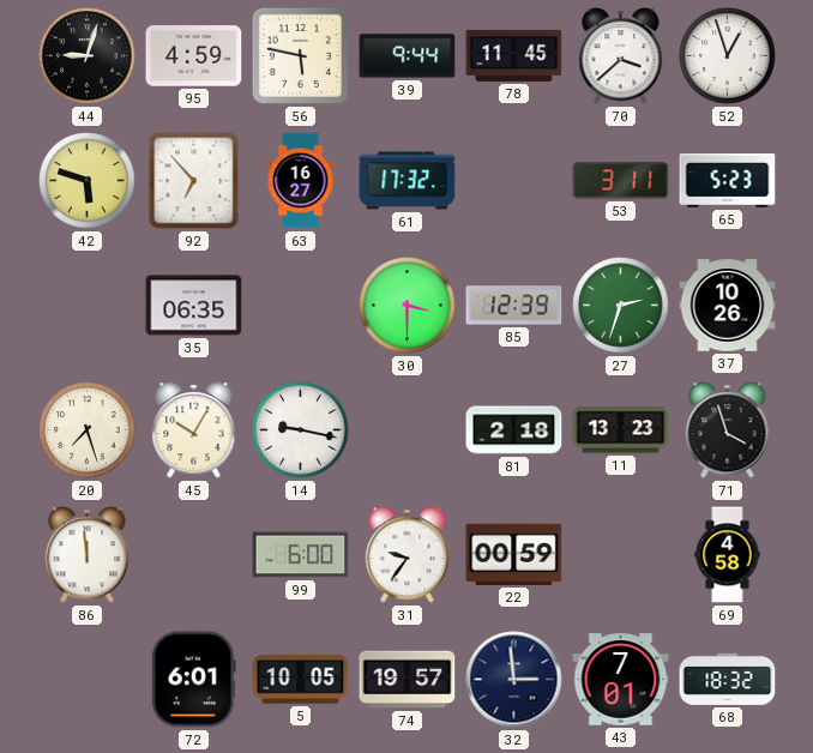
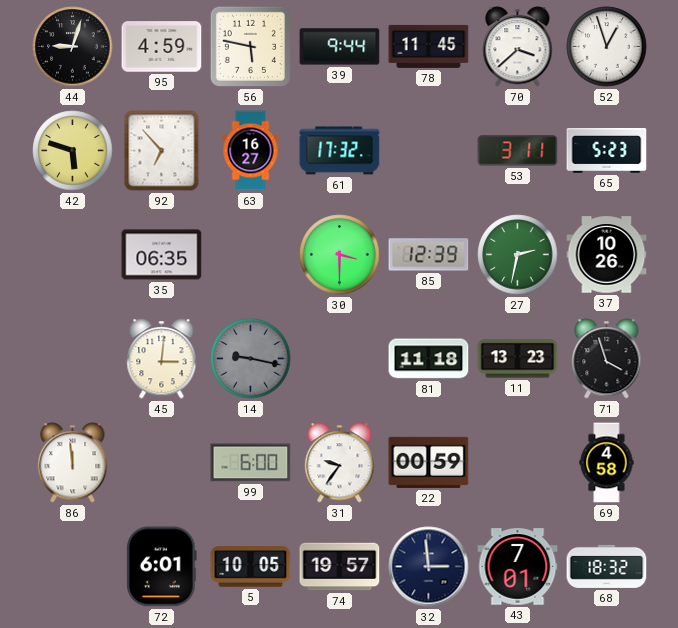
27: 2:33 -> 2:32
20: 7:27 -> none
45: 10:05 -> 3:01
14 dial: white -> grey
81: 2:18 -> 11:18
